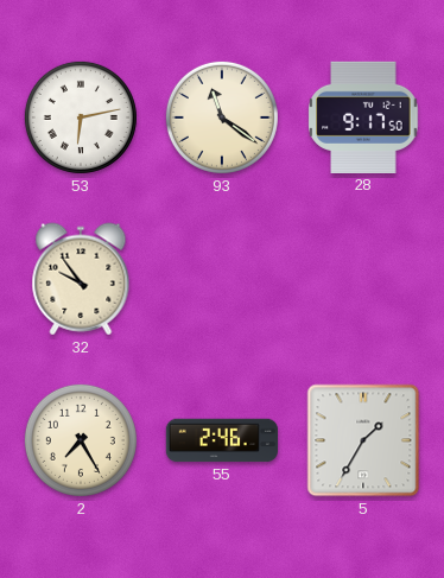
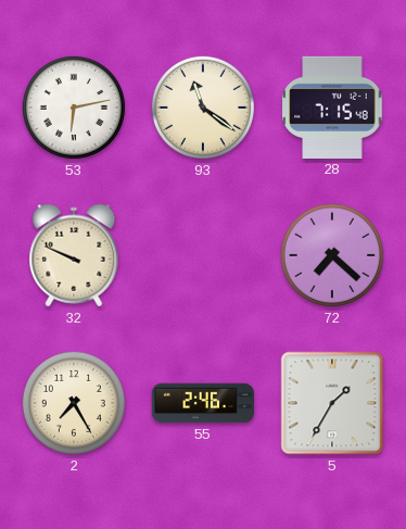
28: 9:17 -> 7:15
32: 9:54 -> 9:49
72: none -> 7:22
